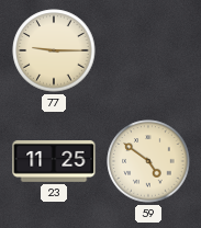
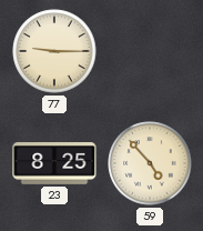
23: 11:25 -> 8:25
59: 4:51 -> 4:53
